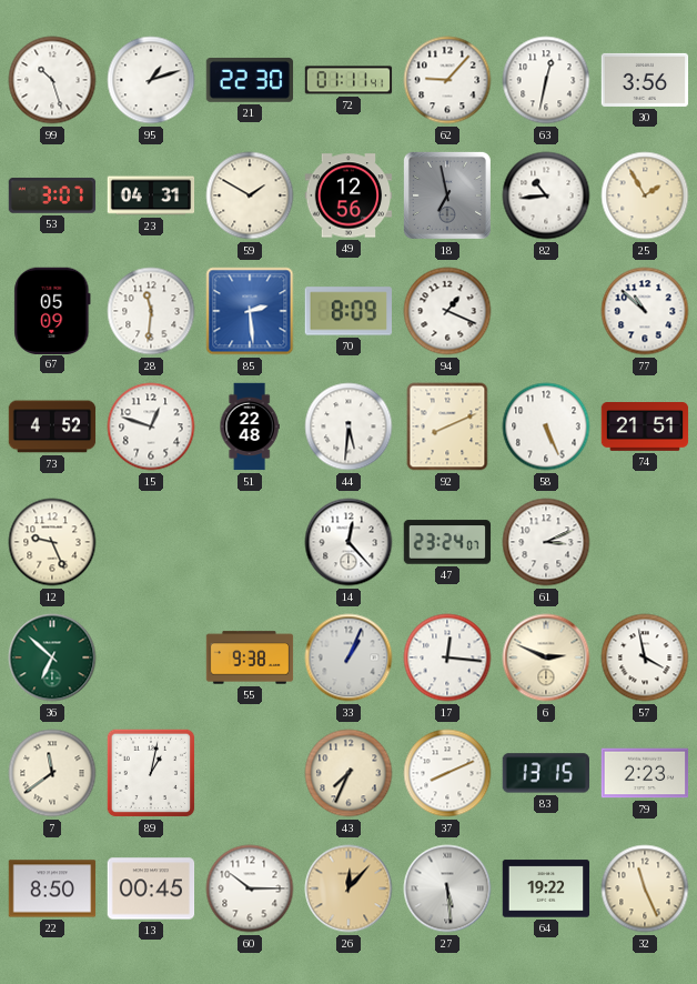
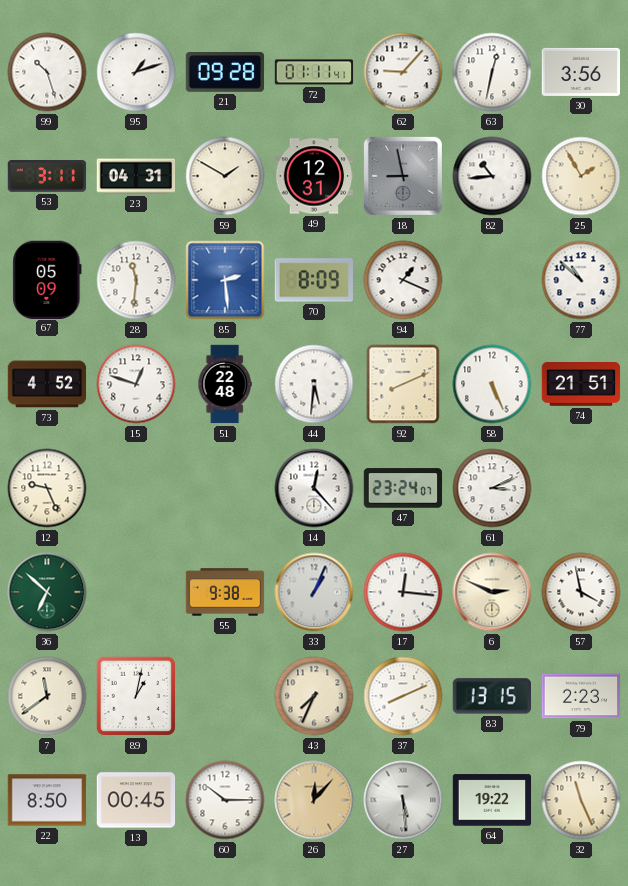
21: 22:30 -> 09:28
53: 3:07 -> 3:11
49: 12:56 -> 12:31
18: 6:58 -> 8:58
